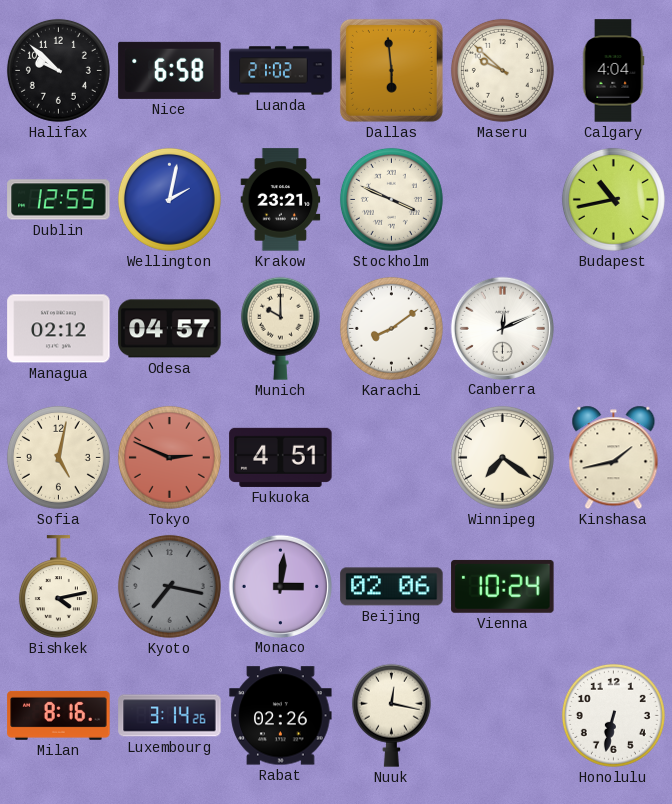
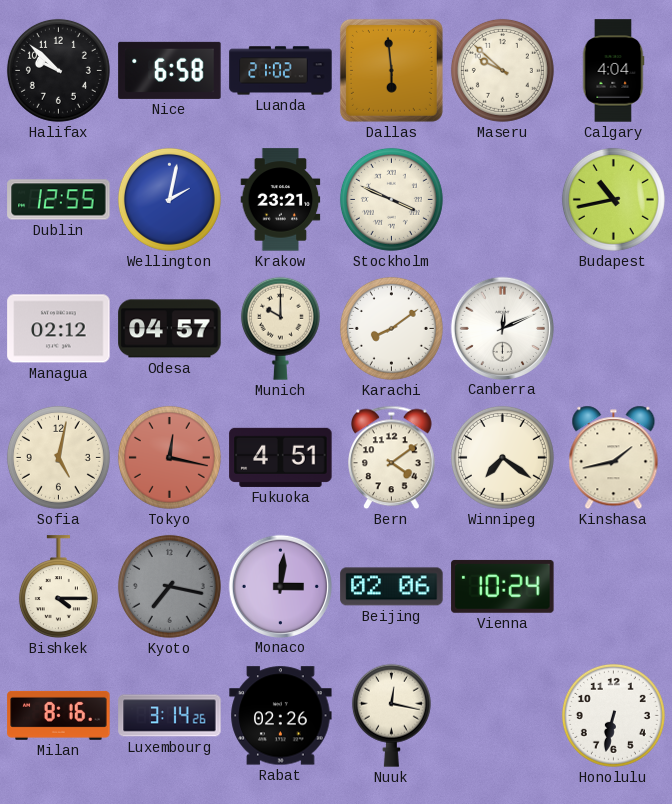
Tokyo: 2:49 -> 12:17
Bern: none -> 4:09
Bishkek: 4:13 -> 4:15
